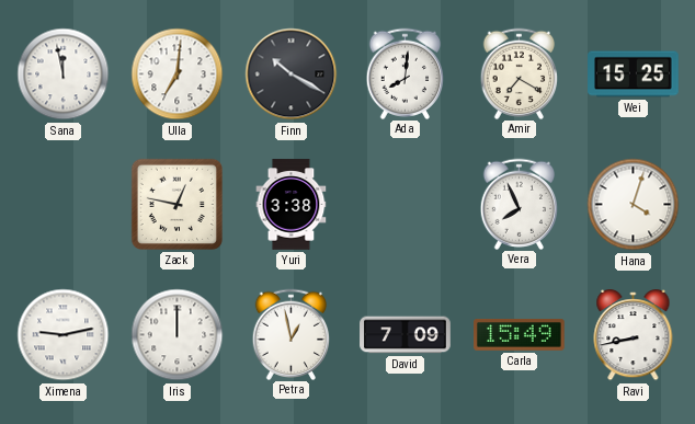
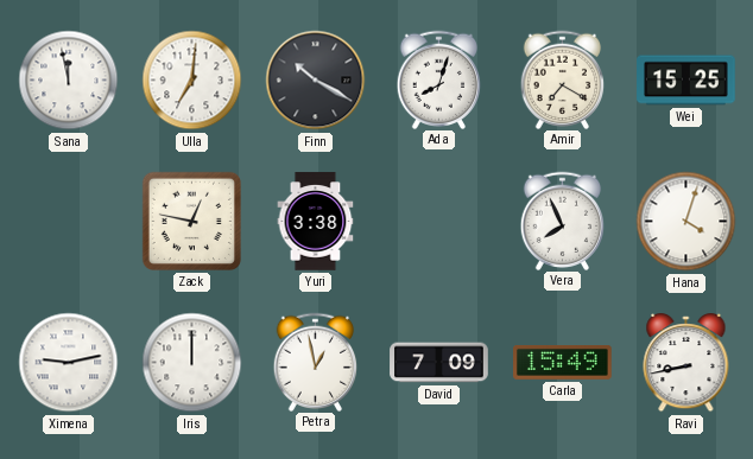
Ada: 8:01 -> 8:03
